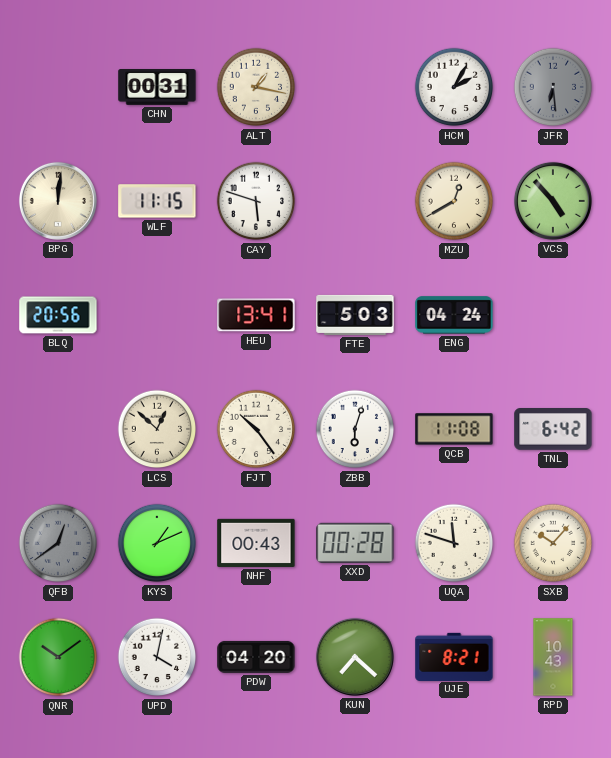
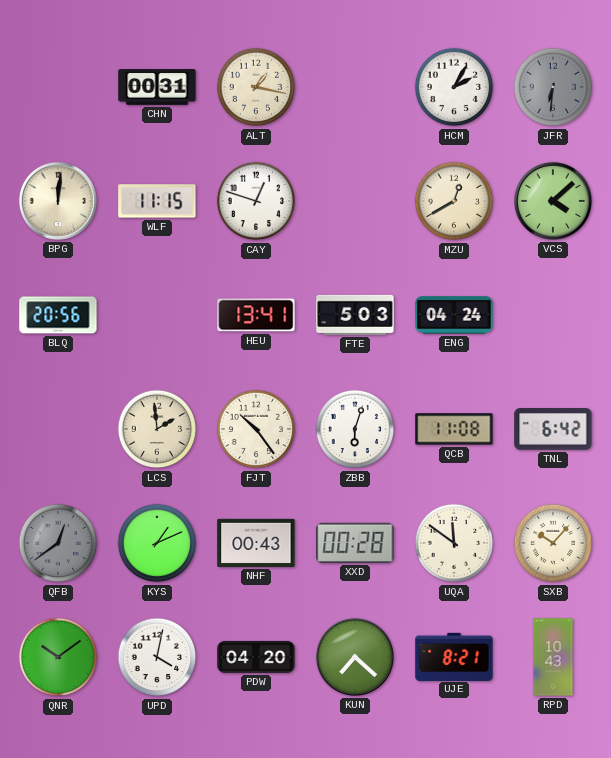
JFR: 6:29 -> 6:31
CAY: 5:48 -> 12:48
VCS: 4:53 -> 4:08
LCS: 12:52 -> 1:59
UQA: 11:48 -> 11:51
